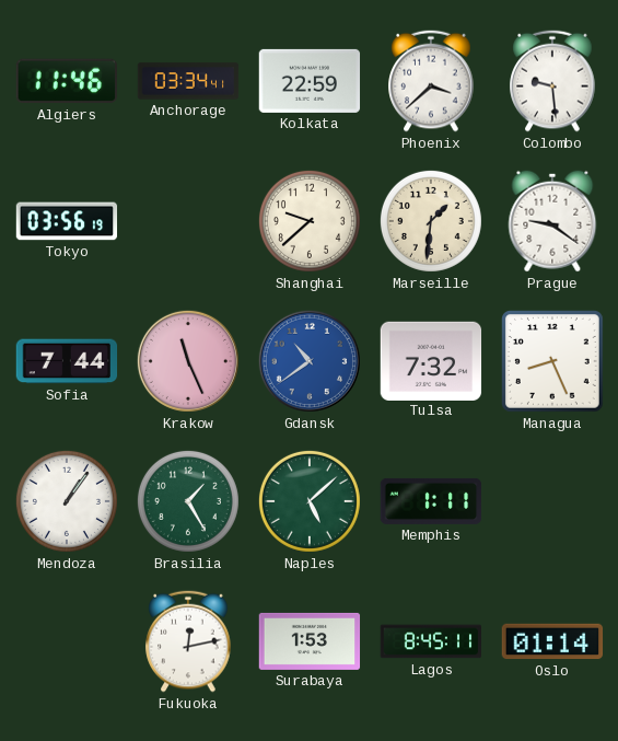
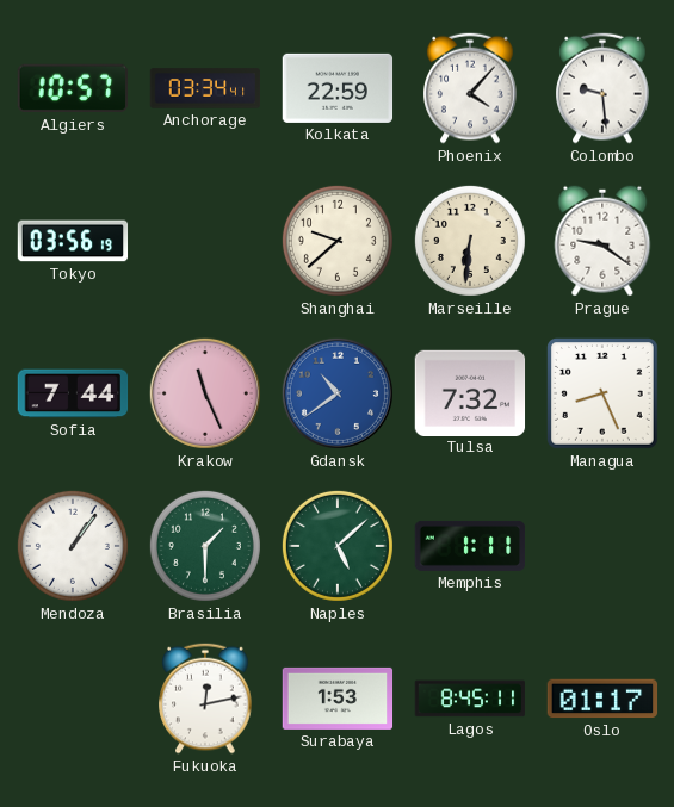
Algiers: 11:46 -> 10:57
Phoenix: 3:38 -> 4:07
Marseille: 1:31 -> 6:31
Brasilia: 1:25 -> 1:30
Oslo: 01:14 -> 01:17
